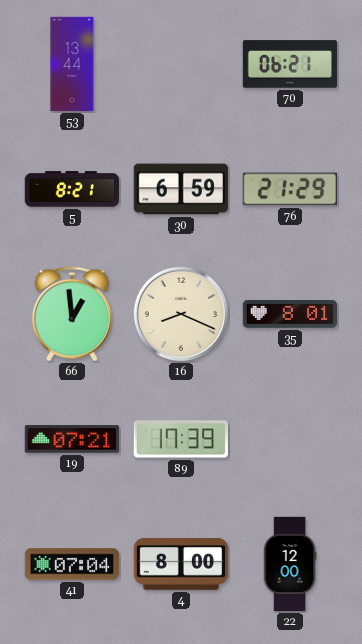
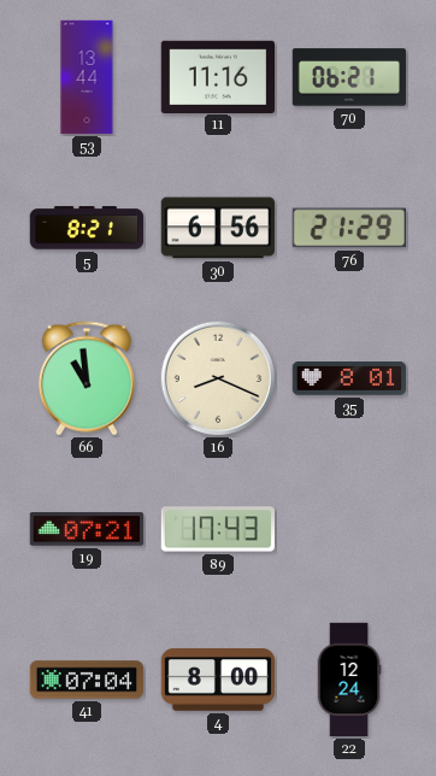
11: none -> 11:16
30: 6:59 -> 6:56
66: 12:59 -> 10:59
89: 17:39 -> 17:43
22: 12:00 -> 12:24
